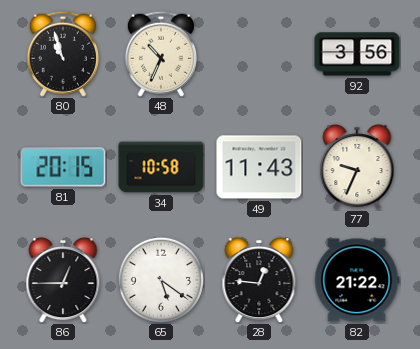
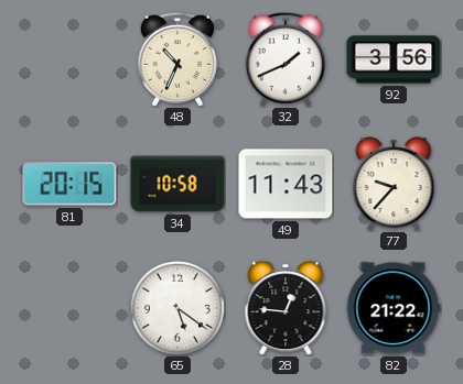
80: 10:57 -> none
32: none -> 1:41
77: 9:34 -> 9:37
86: 12:45 -> none
